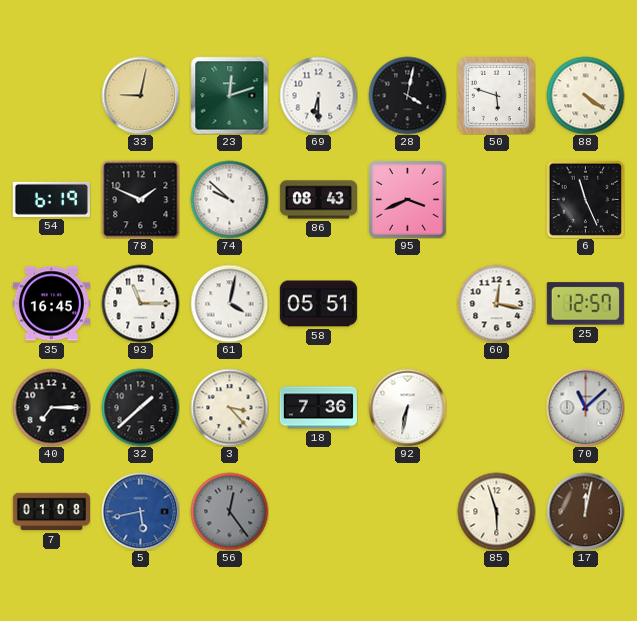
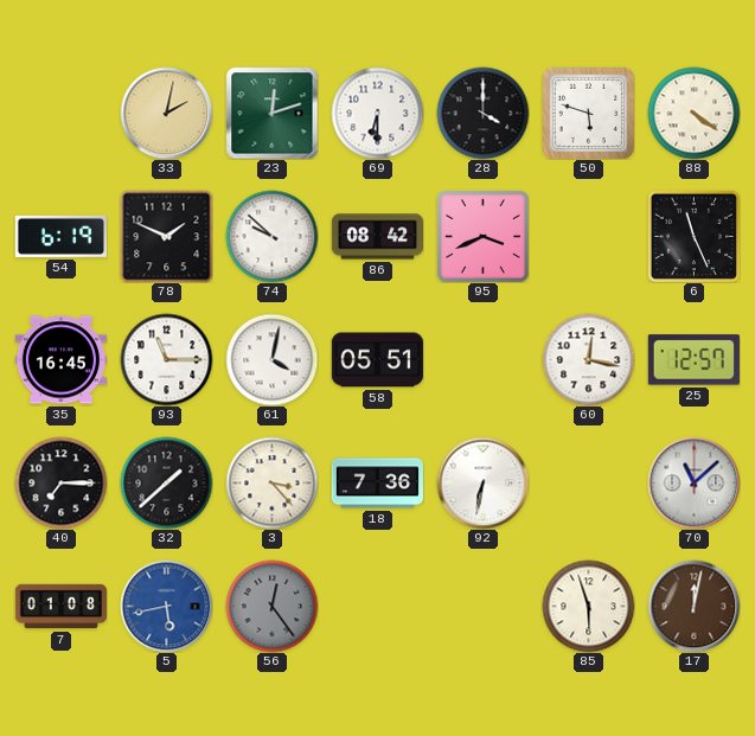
33: 9:02 -> 2:02
28: 4:02 -> 4:00
86: 08:43 -> 08:42
